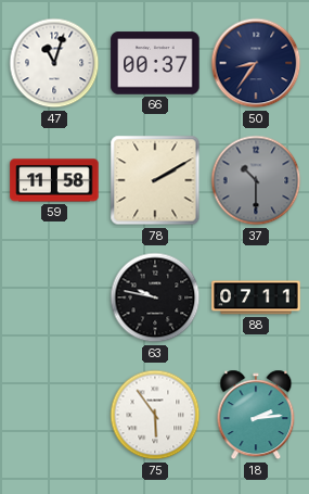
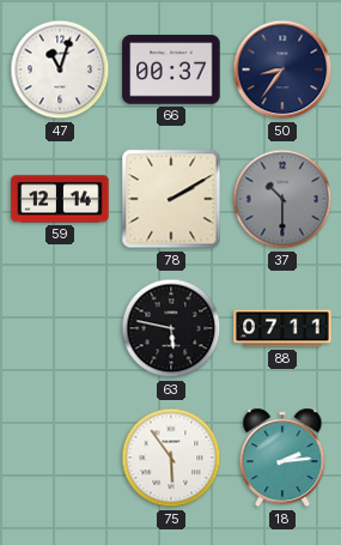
59: 11:58 -> 12:14
63: 9:47 -> 5:47
